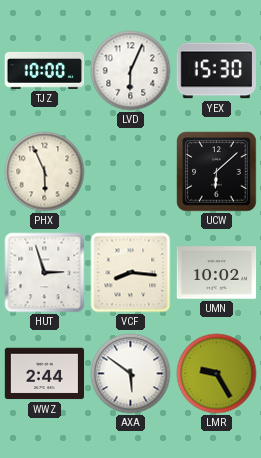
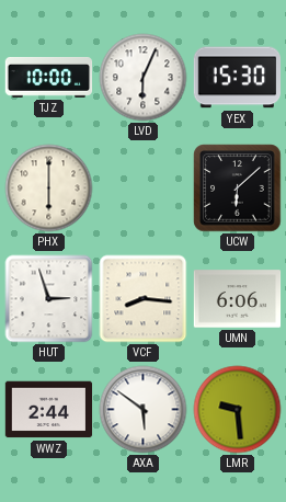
PHX: 5:56 -> 6:00
UMN: 10:02 -> 6:06
LMR: 9:25 -> 9:29
